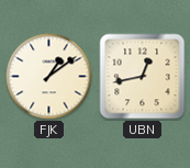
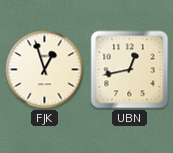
FJK: 1:09 -> 12:57
